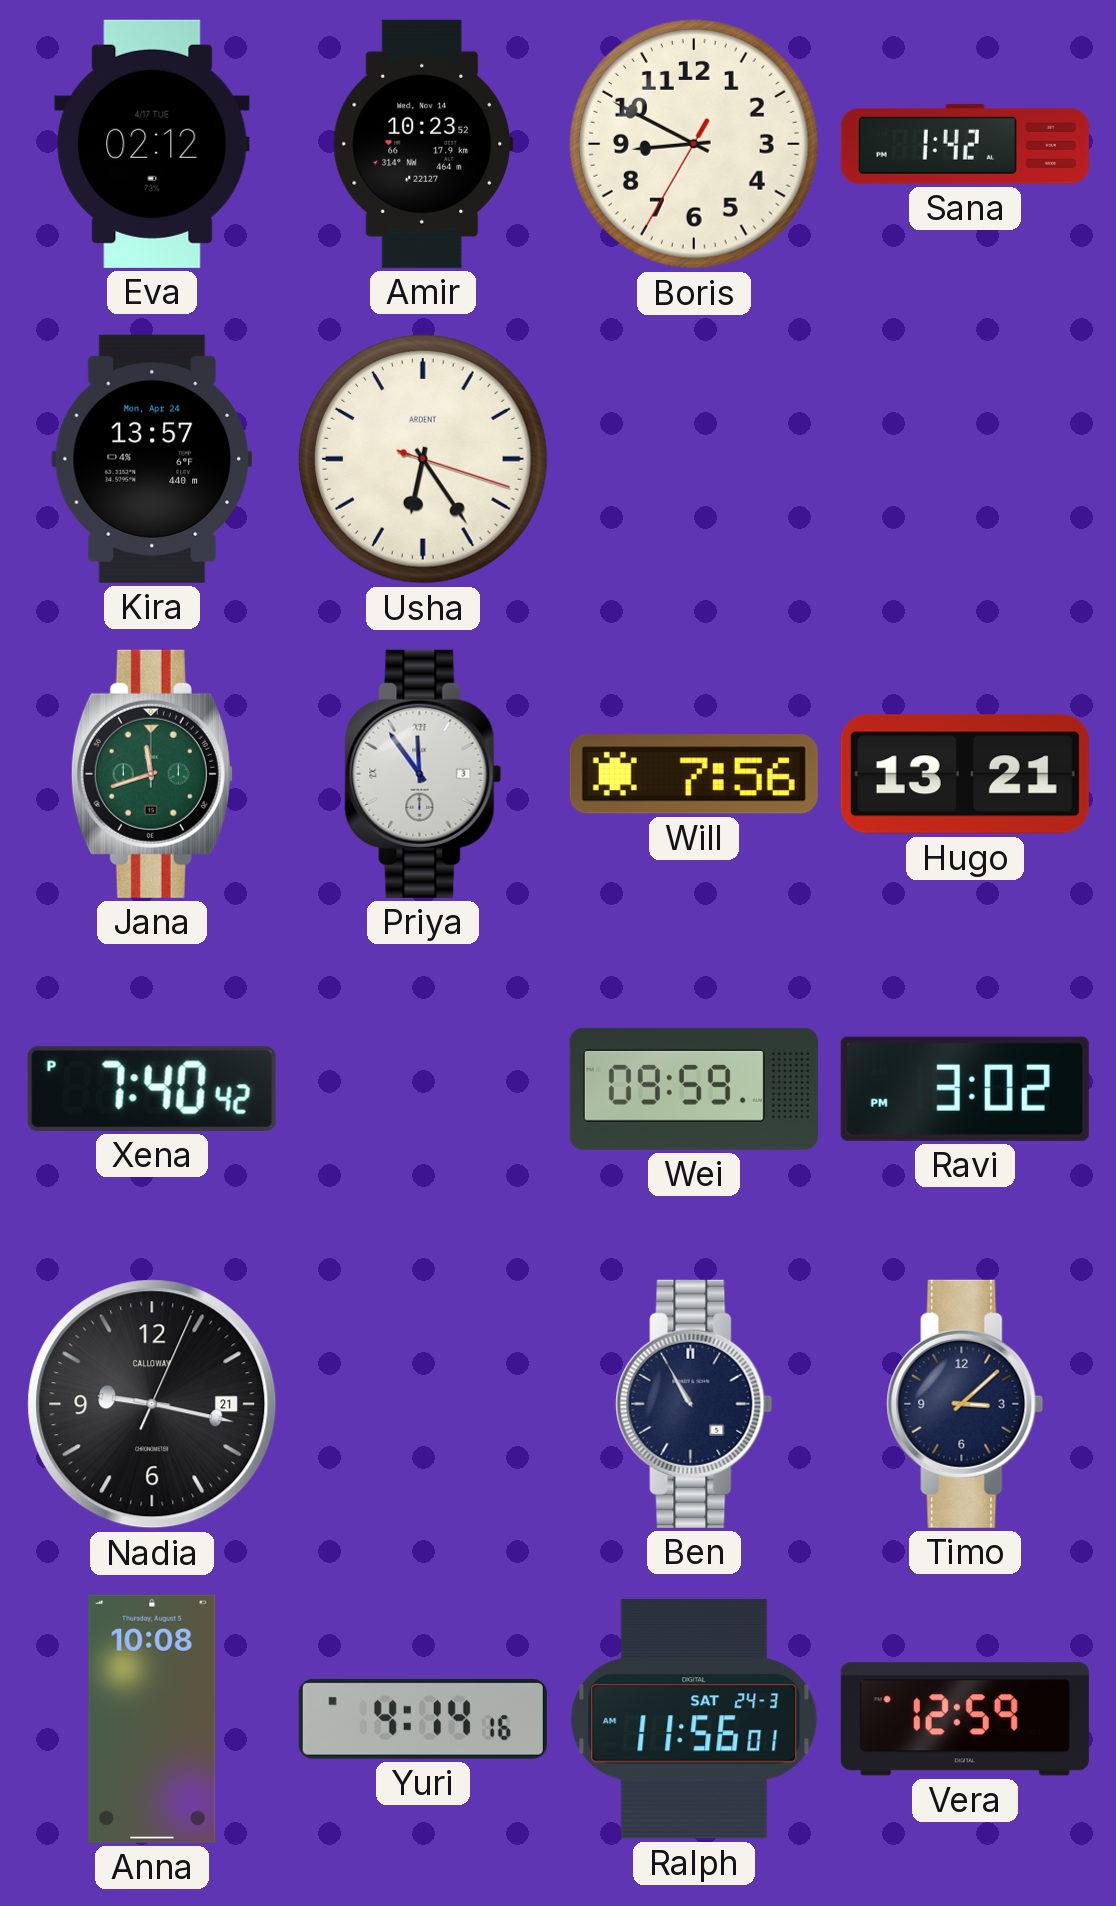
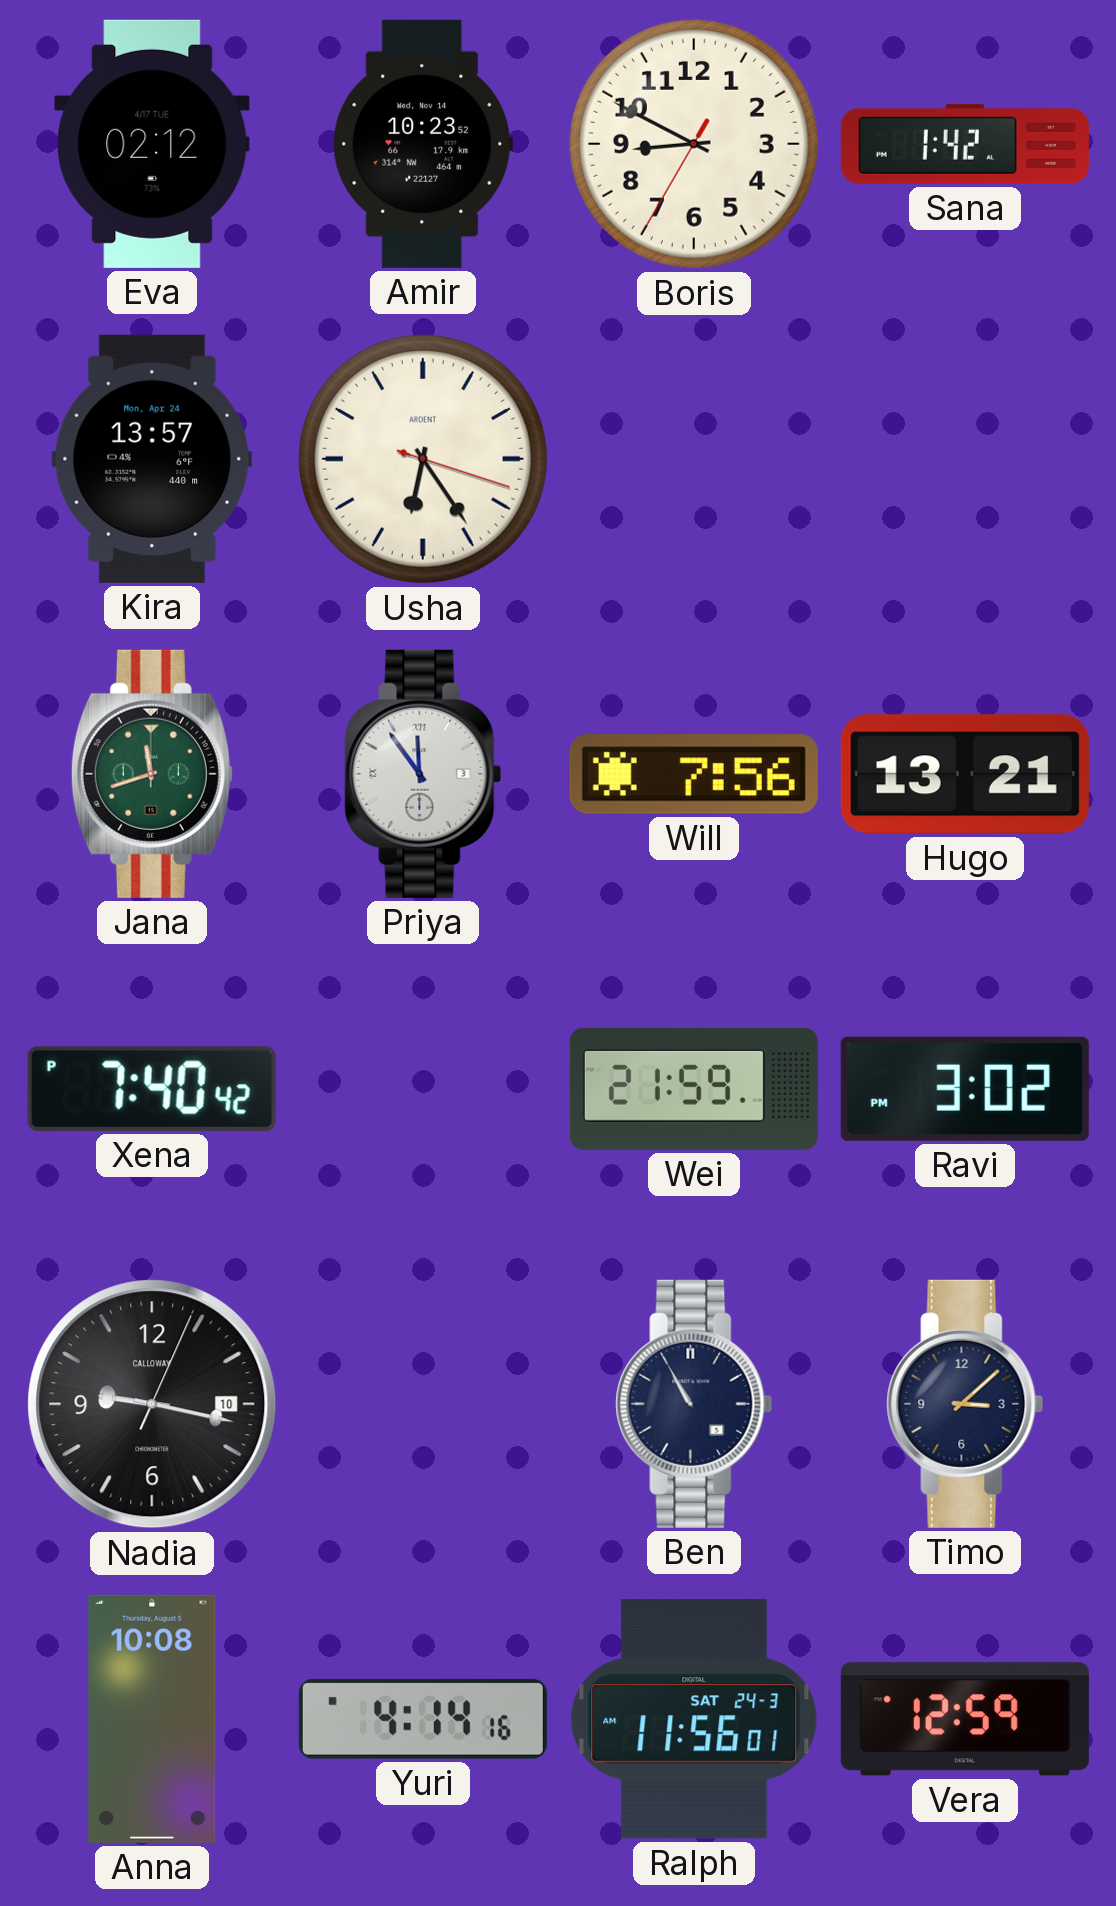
Wei: 09:59 -> 21:59
Nadia date: 21 -> 10
